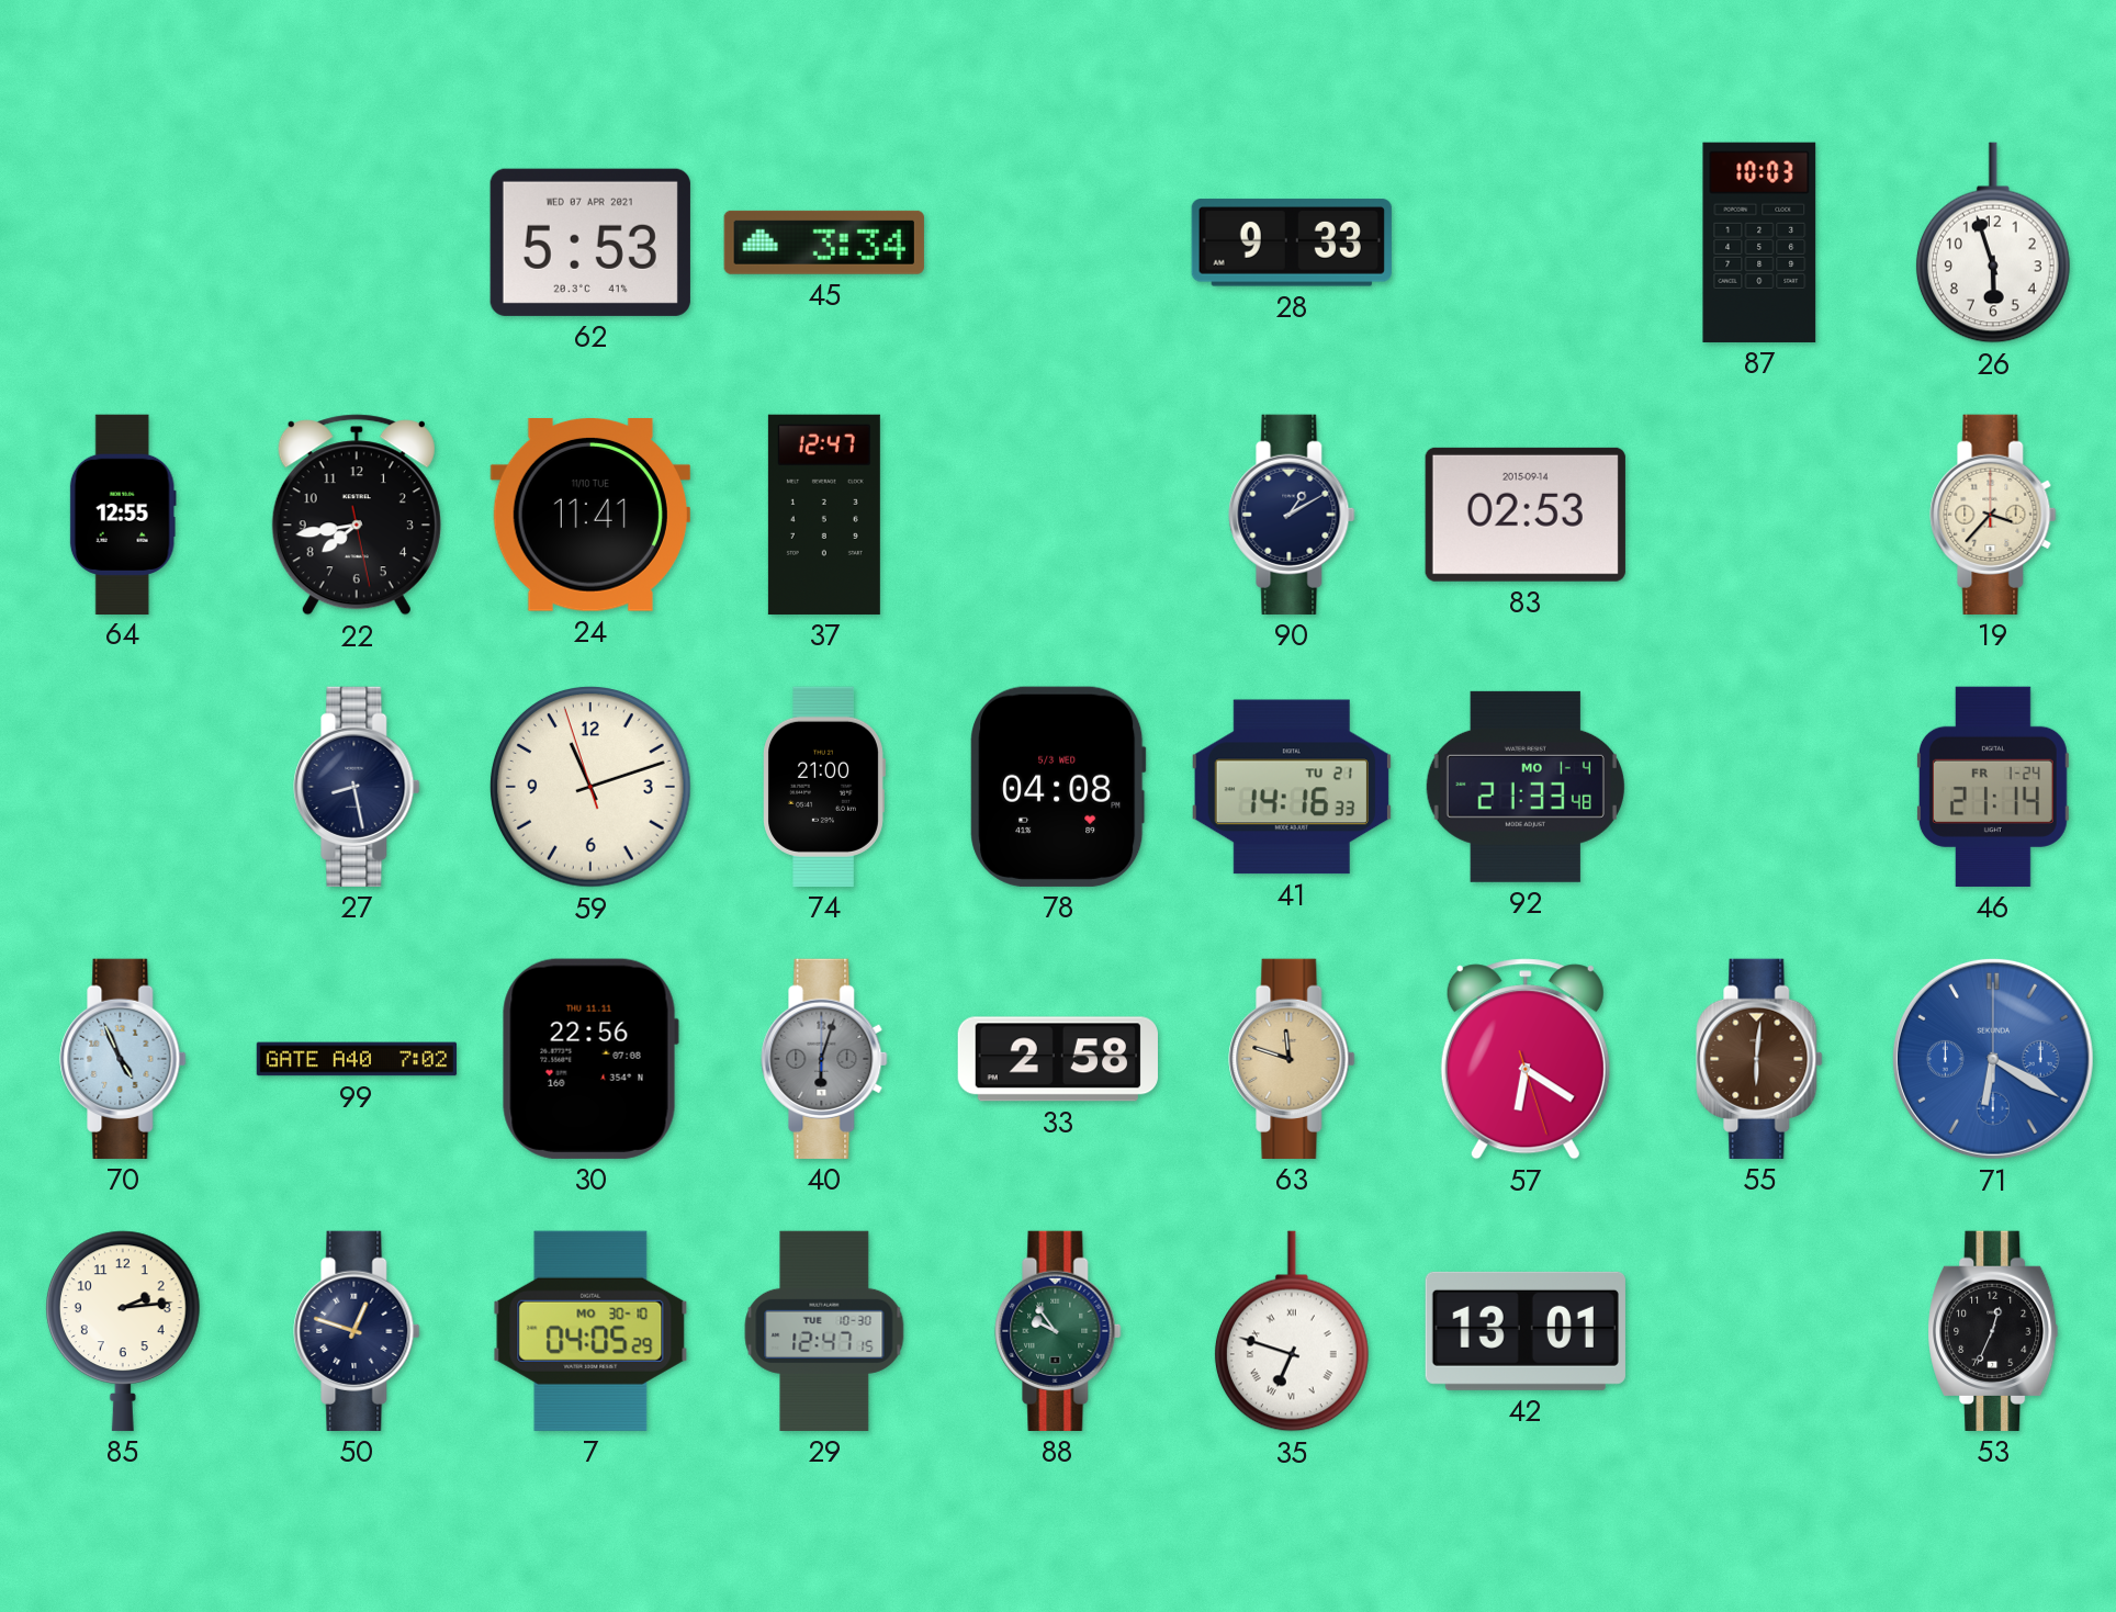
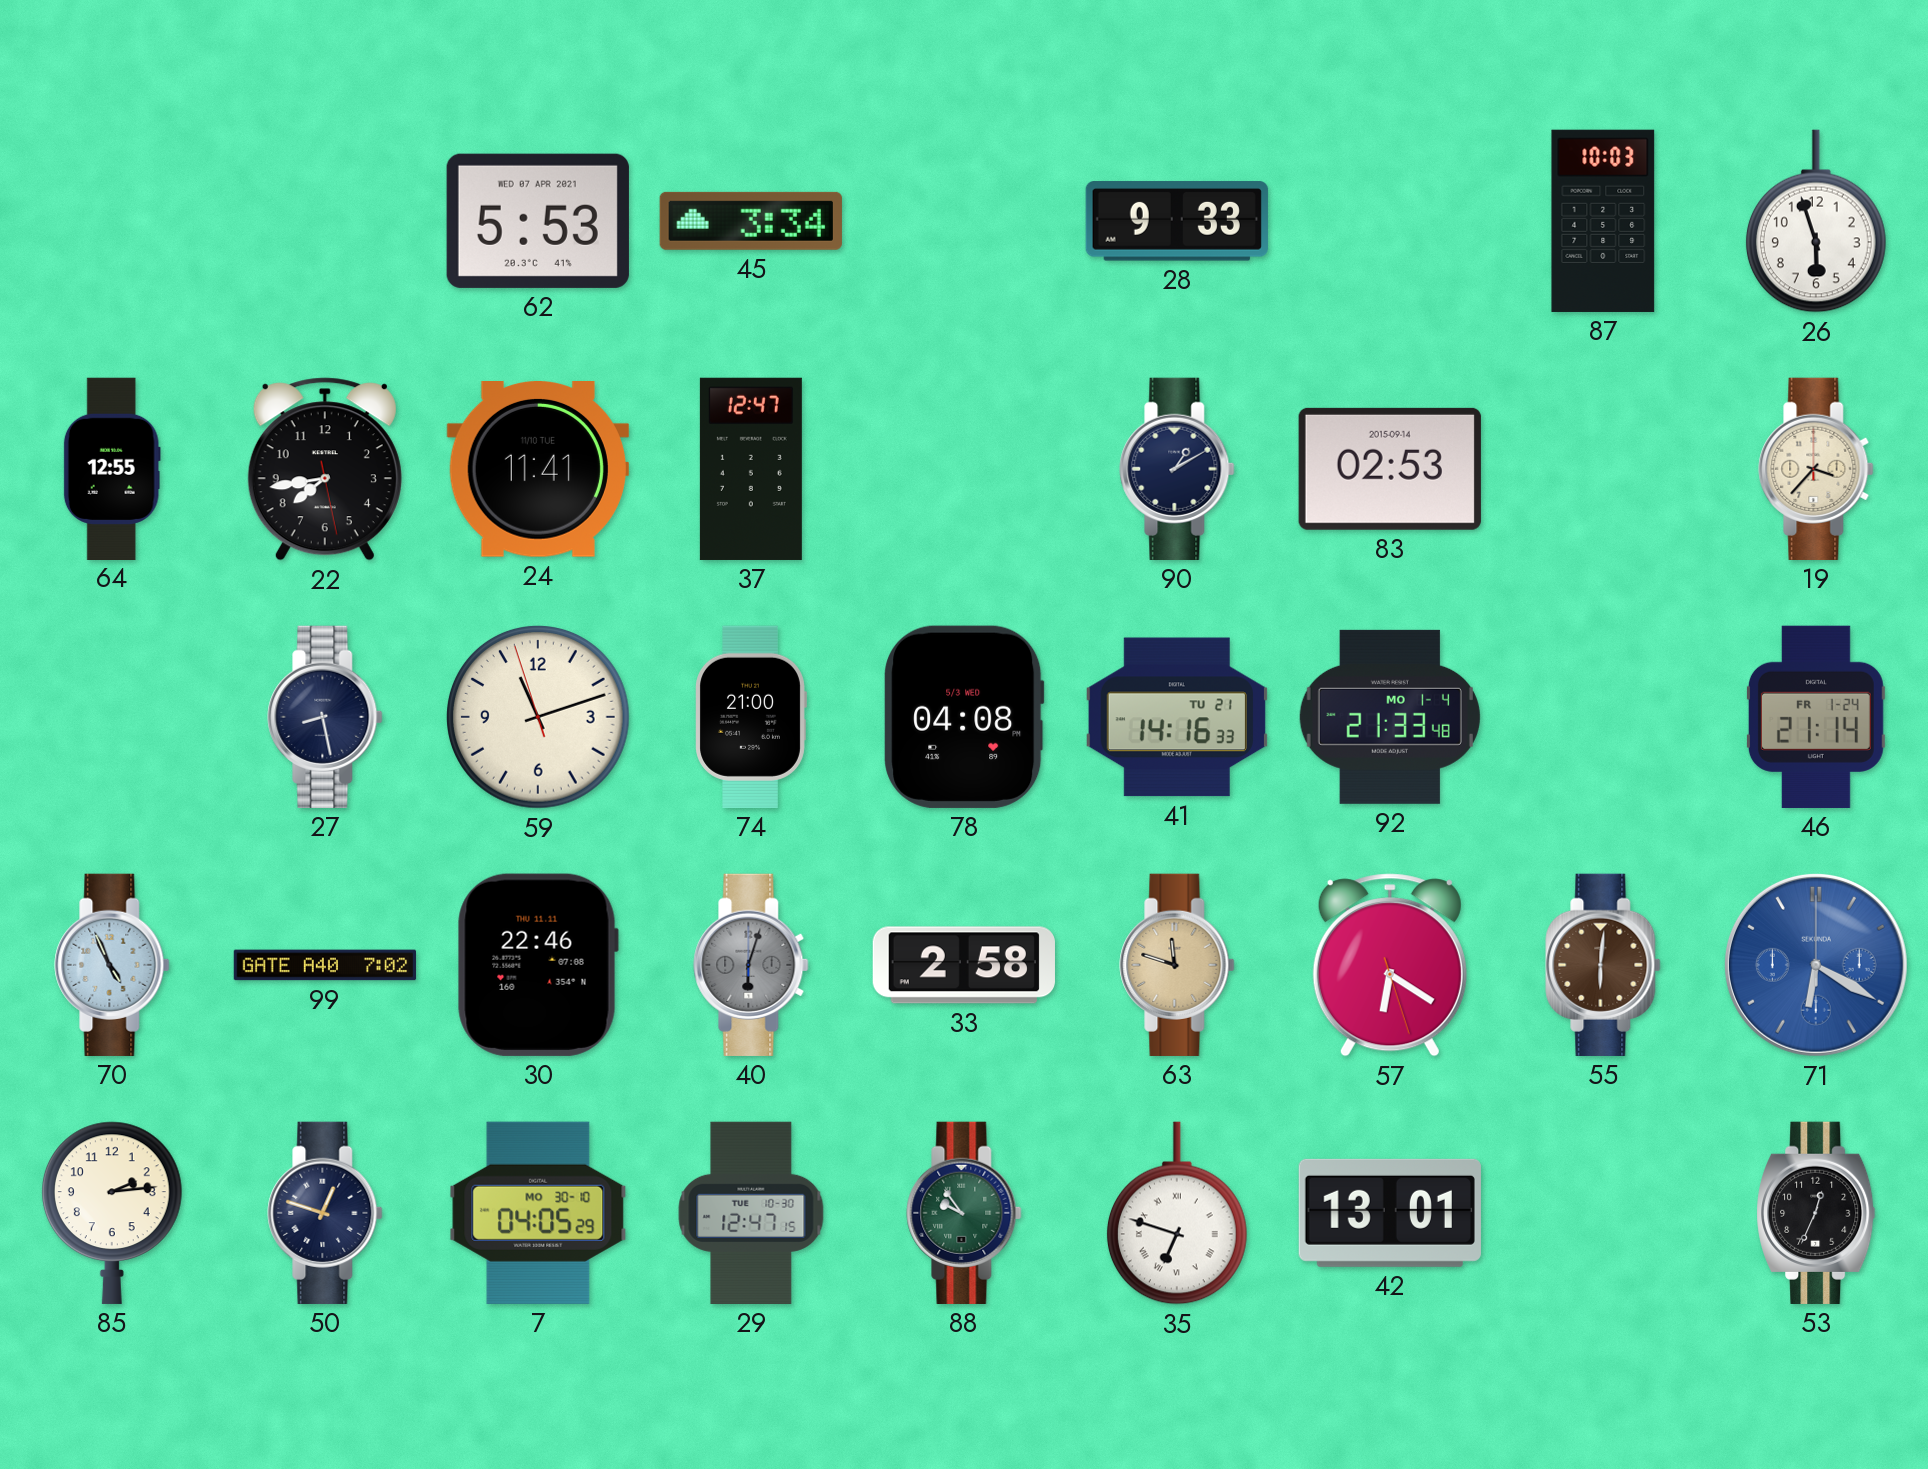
30: 22:56 -> 22:46
